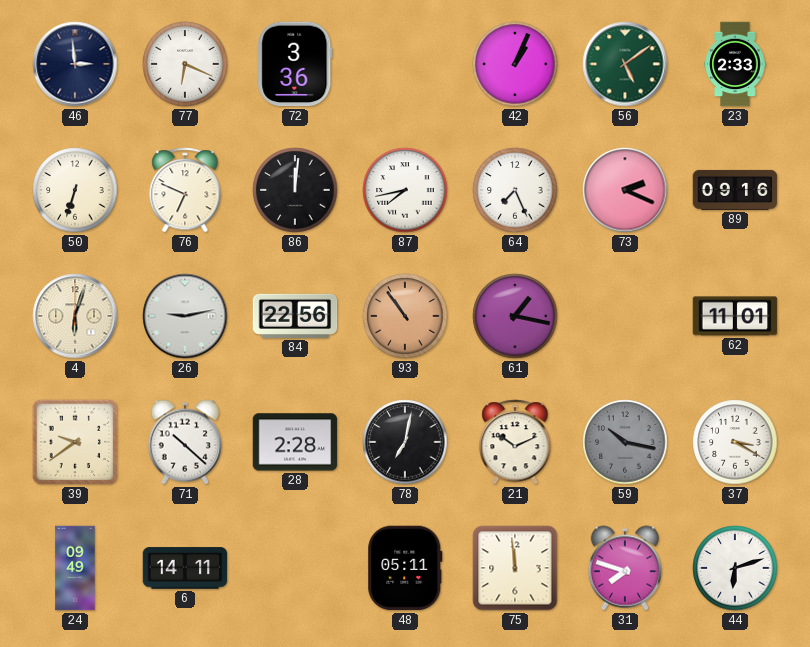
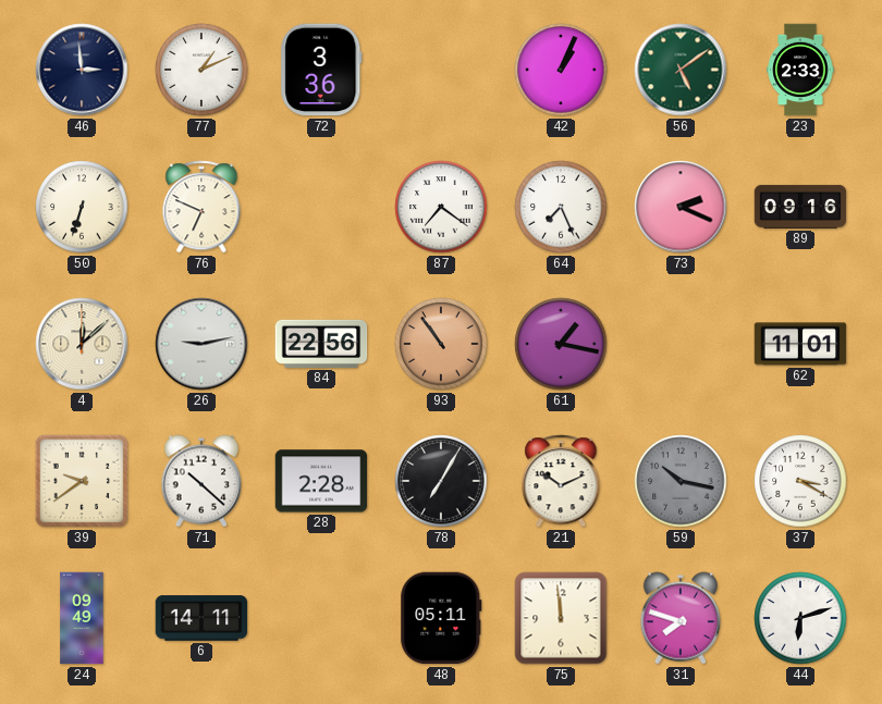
77: 6:19 -> 1:11
86: 12:01 -> none
87: 7:43 -> 7:21
4: 6:03 -> 12:08
78: 7:02 -> 7:05
